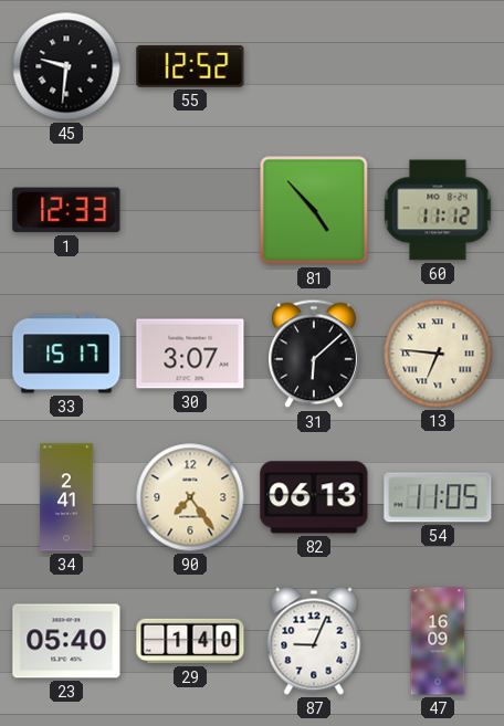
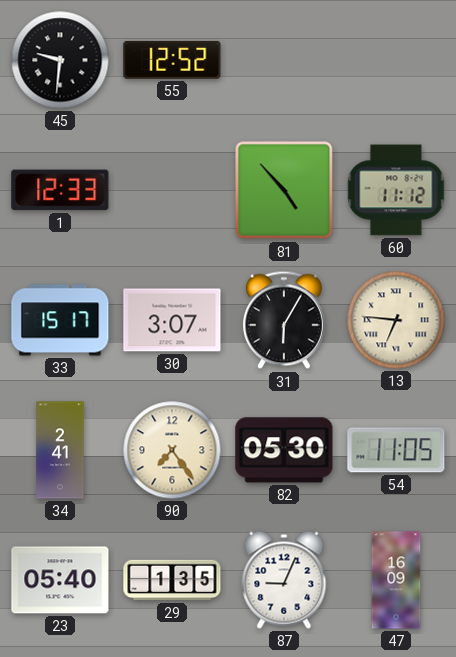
31: 6:08 -> 6:05
82: 06:13 -> 05:30
29: 1:40 -> 1:35
